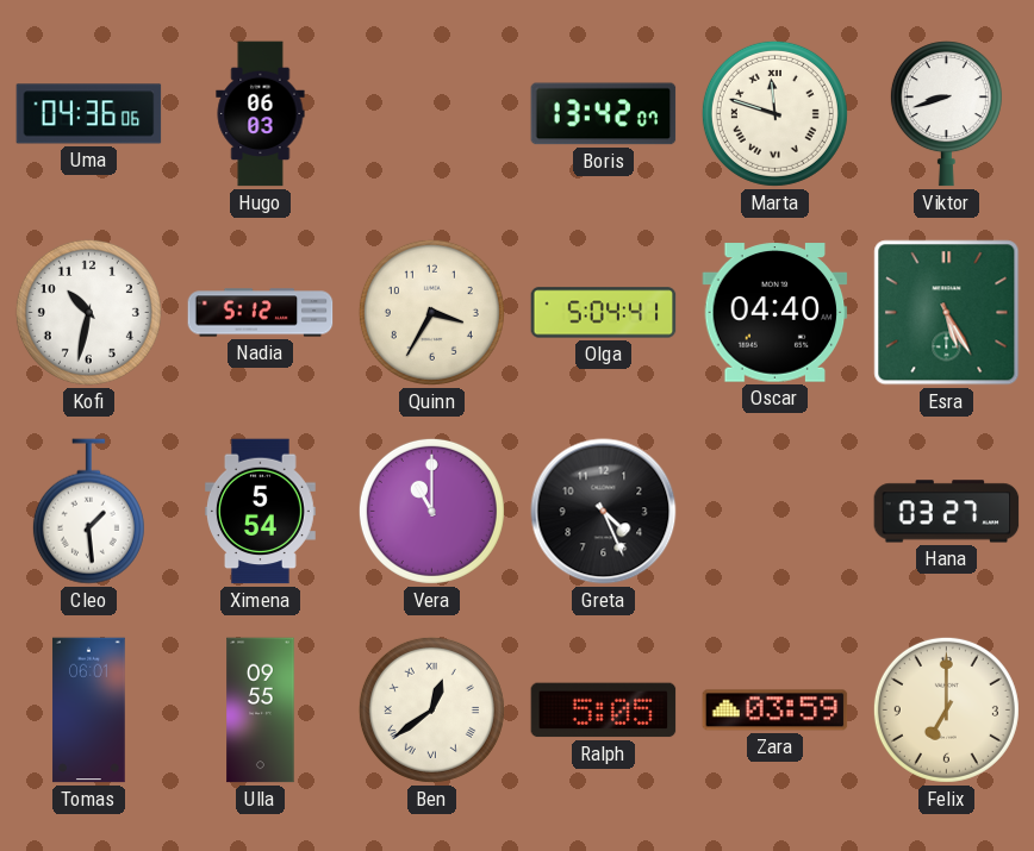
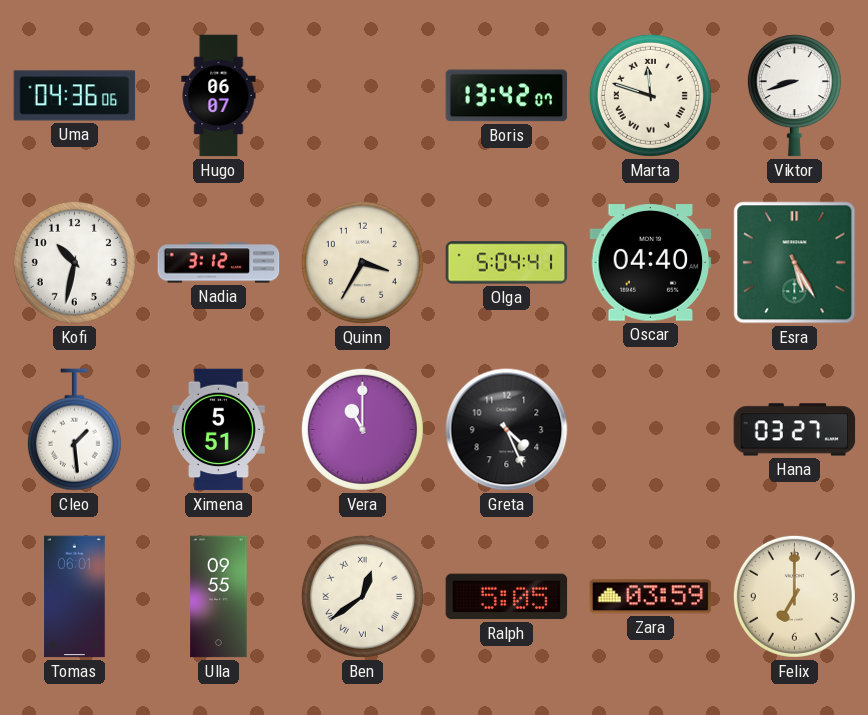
Hugo: 06:03 -> 06:07
Nadia: 5:12 -> 3:12
Ximena: 5:54 -> 5:51
